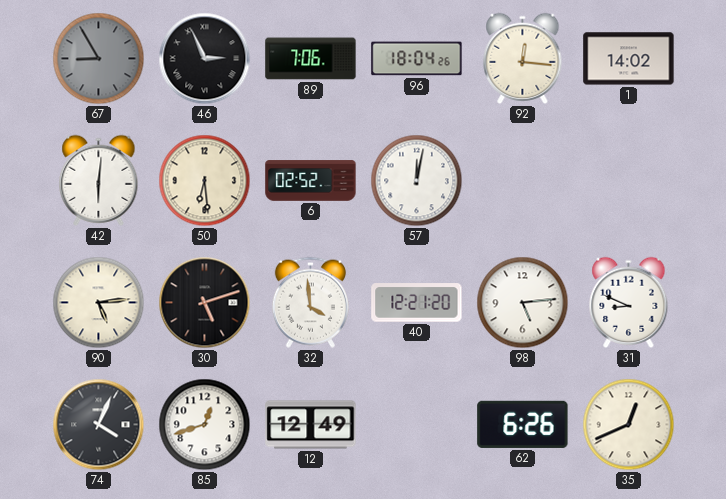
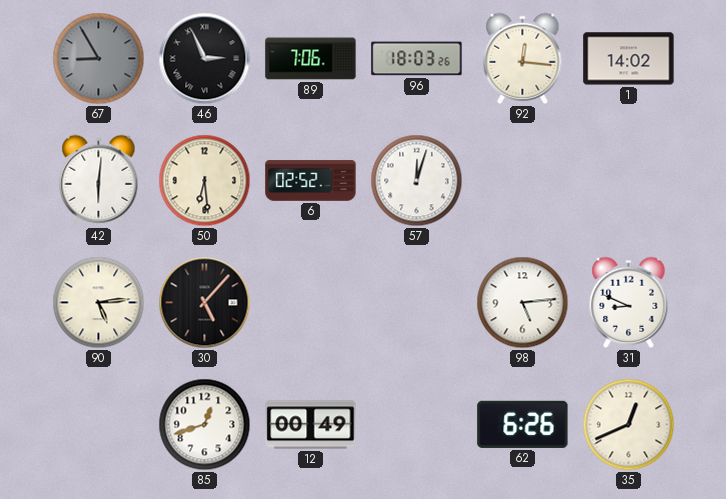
96: 18:04 -> 18:03
57: 12:02 -> 12:03
30: 5:12 -> 5:07
32: 3:59 -> none
40: 12:21 -> none
74: 4:04 -> none
12: 12:49 -> 00:49
